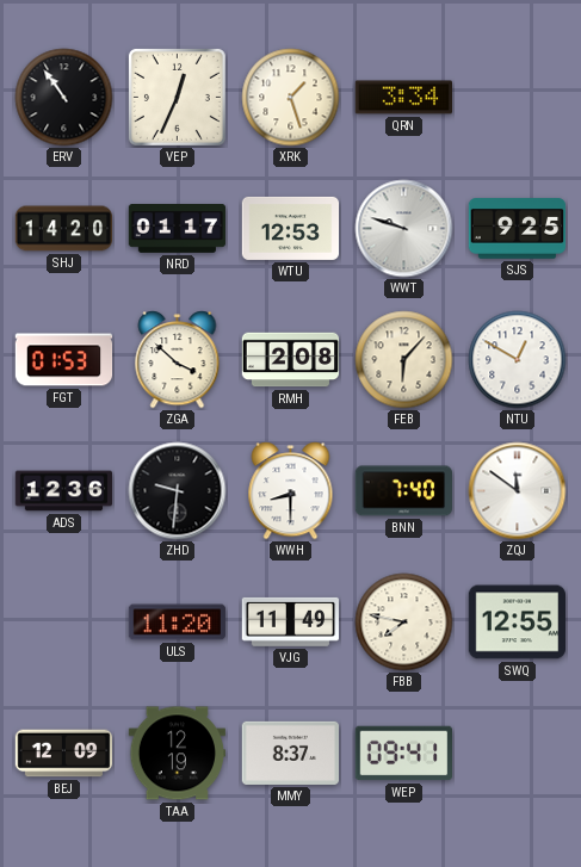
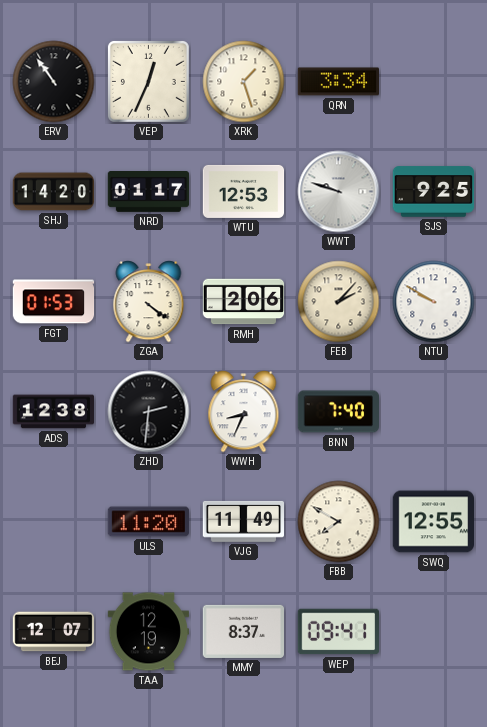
ZGA: 3:52 -> 4:21
RMH: 2:08 -> 2:06
FEB: 6:07 -> 2:07
NTU: 12:50 -> 9:50
ADS: 12:36 -> 12:38
ZHD: 9:31 -> 2:31
WWH: 8:30 -> 8:34
ZQJ: 11:51 -> none
FBB: 7:47 -> 7:50
BEJ: 12:09 -> 12:07
